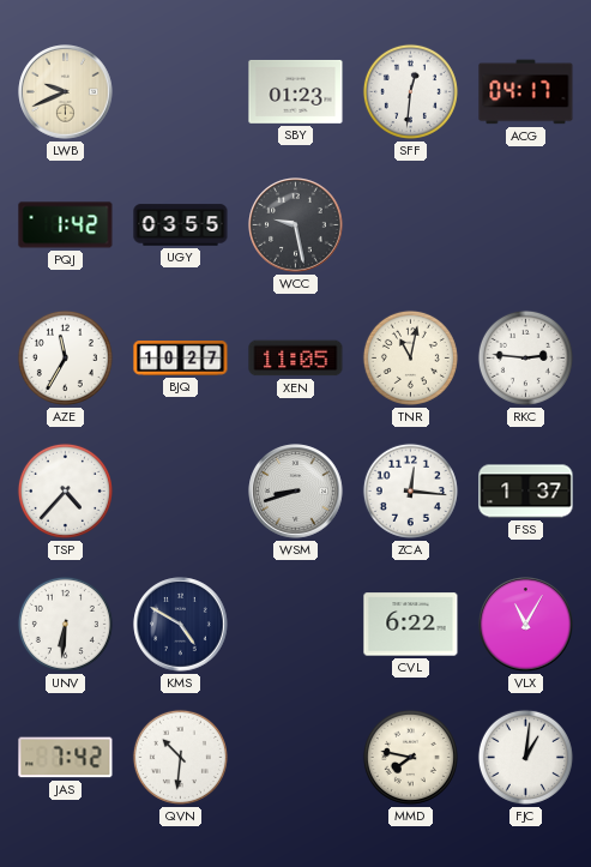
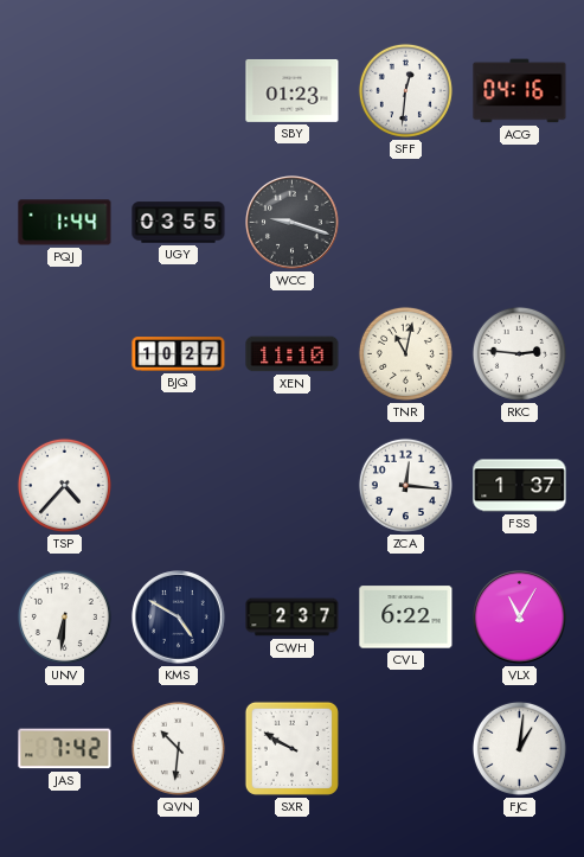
LWB: 9:41 -> none
ACG: 04:17 -> 04:16
PQJ: 1:42 -> 1:44
WCC: 9:28 -> 9:18
AZE: 11:35 -> none
XEN: 11:05 -> 11:10
WSM: 8:42 -> none
CWH: none -> 2:37
SXR: none -> 9:50
MMD: 7:47 -> none
